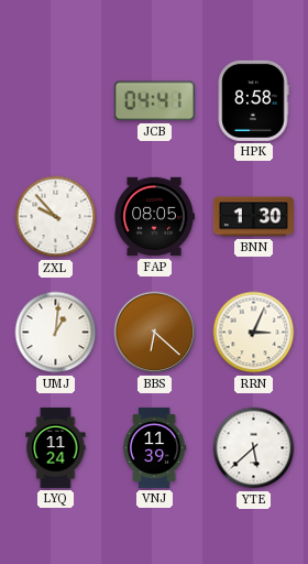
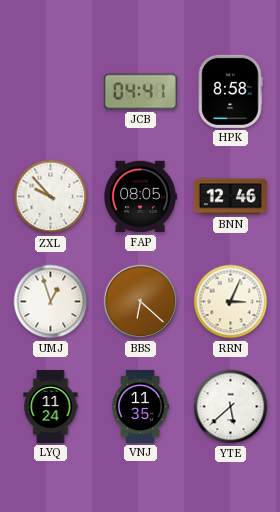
BNN: 1:30 -> 12:46
UMJ: 1:01 -> 12:57
VNJ: 11:39 -> 11:35
